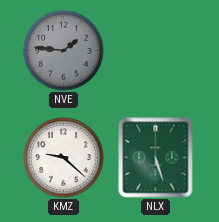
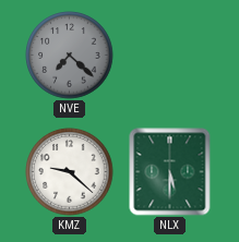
NVE: 1:46 -> 7:22
NLX: 5:27 -> 5:30
